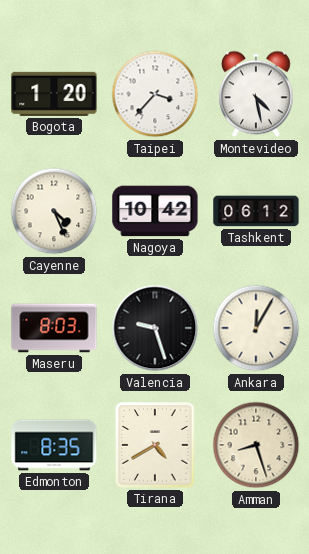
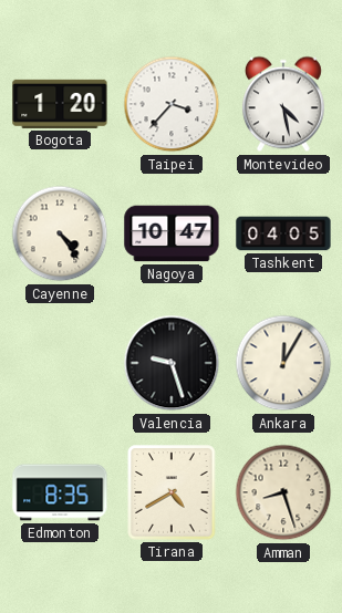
Cayenne: 4:26 -> 4:24
Nagoya: 10:42 -> 10:47
Tashkent: 06:12 -> 04:05
Maseru: 8:03 -> none
